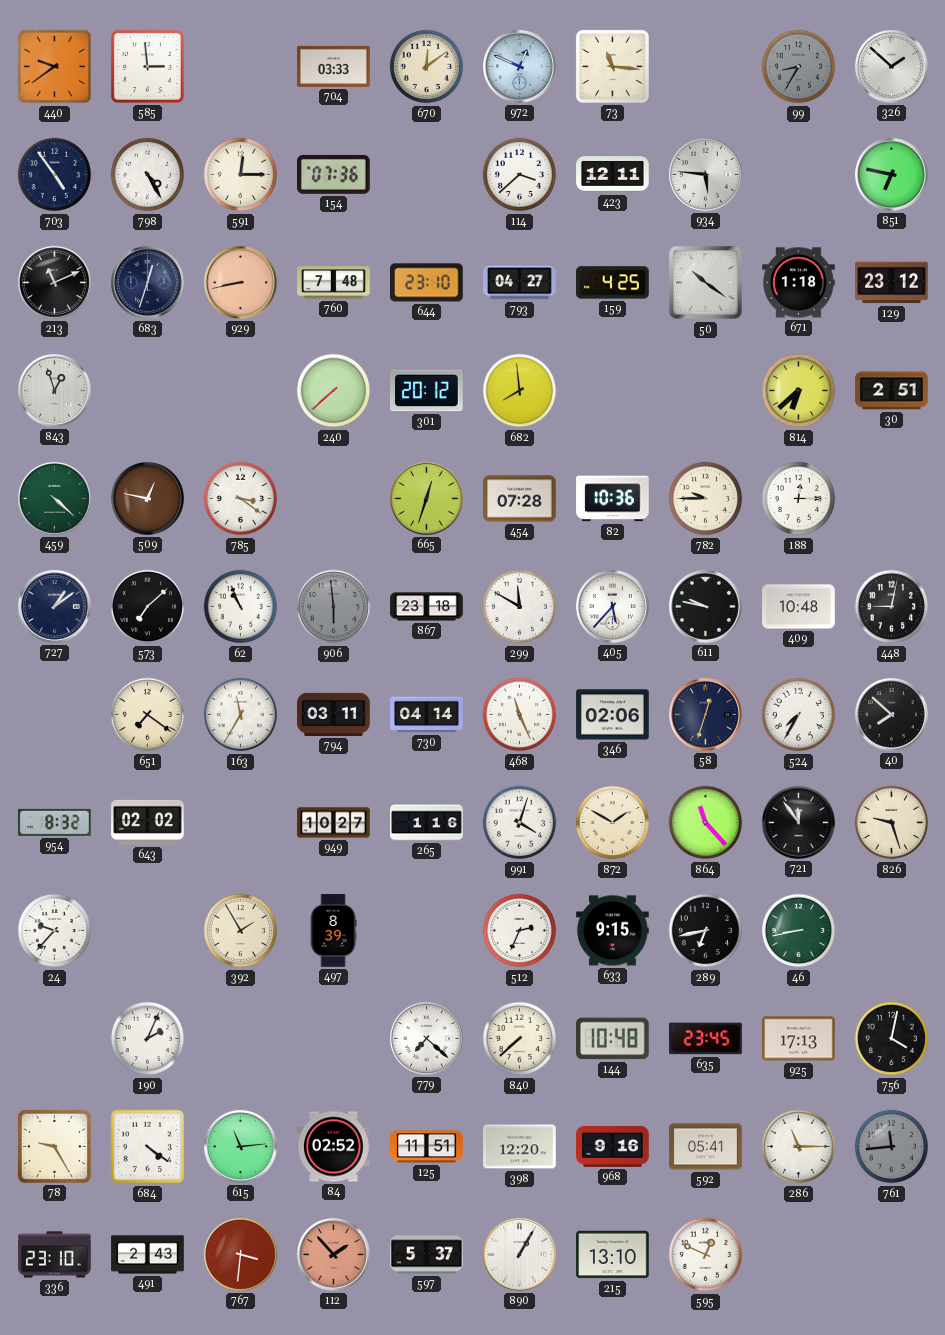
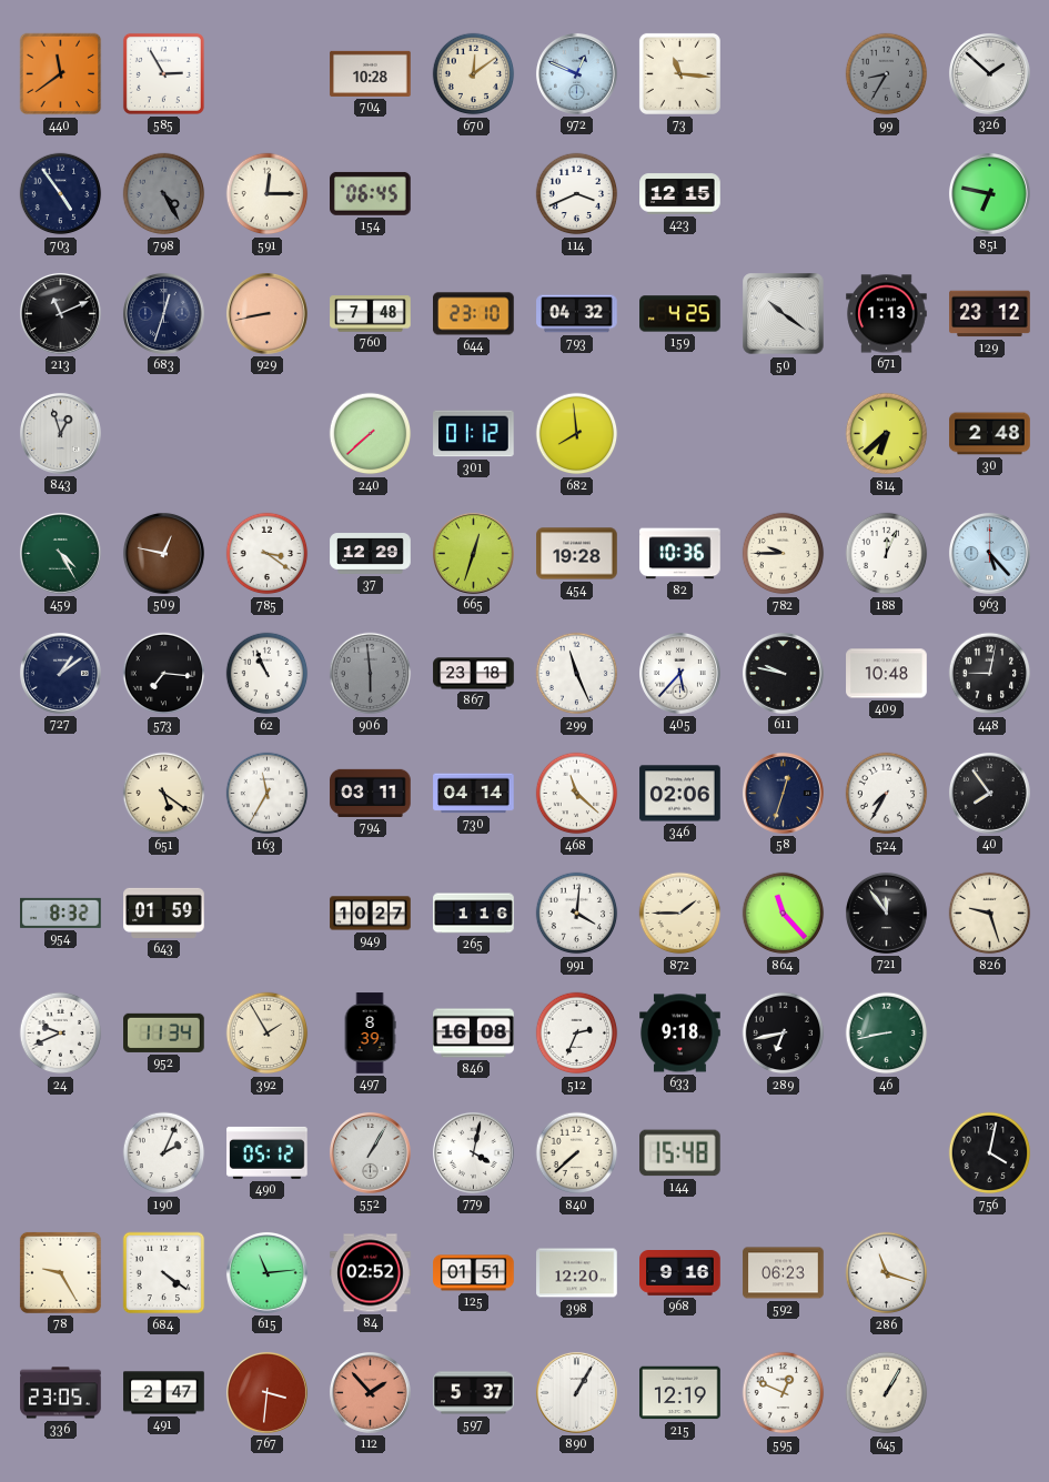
440: 9:39 -> 11:39
585: 2:59 -> 2:55
704: 03:33 -> 10:28
798 dial: white -> grey
154: 07:36 -> 06:45
114: 3:38 -> 3:41
423: 12:11 -> 12:15
934: 5:46 -> none
793: 04:27 -> 04:32
671: 1:18 -> 1:13
301: 20:12 -> 01:12
30: 2:51 -> 2:48
459: 4:22 -> 4:25
37: none -> 12:29
454: 07:28 -> 19:28
188: 12:15 -> 12:04
963: none -> 5:23
573: 7:08 -> 7:16
299: 11:50 -> 11:26
651: 7:21 -> 5:21
468: 11:26 -> 11:22
40: 7:52 -> 7:54
643: 02:02 -> 01:59
991: 4:03 -> 4:01
872: 1:50 -> 1:45
24: 9:37 -> 9:41
952: none -> 11:34
846: none -> 16:08
633: 9:15 -> 9:18
490: none -> 05:12
552: none -> 1:05
779: 7:22 -> 4:02
144: 10:48 -> 15:48
635: 23:45 -> none
925: 17:13 -> none
125: 11:51 -> 01:51
592: 05:41 -> 06:23
286: 11:15 -> 11:18
761: 11:44 -> none
336: 23:10 -> 23:05
491: 2:43 -> 2:47
215: 13:10 -> 12:19
645: none -> 1:05
